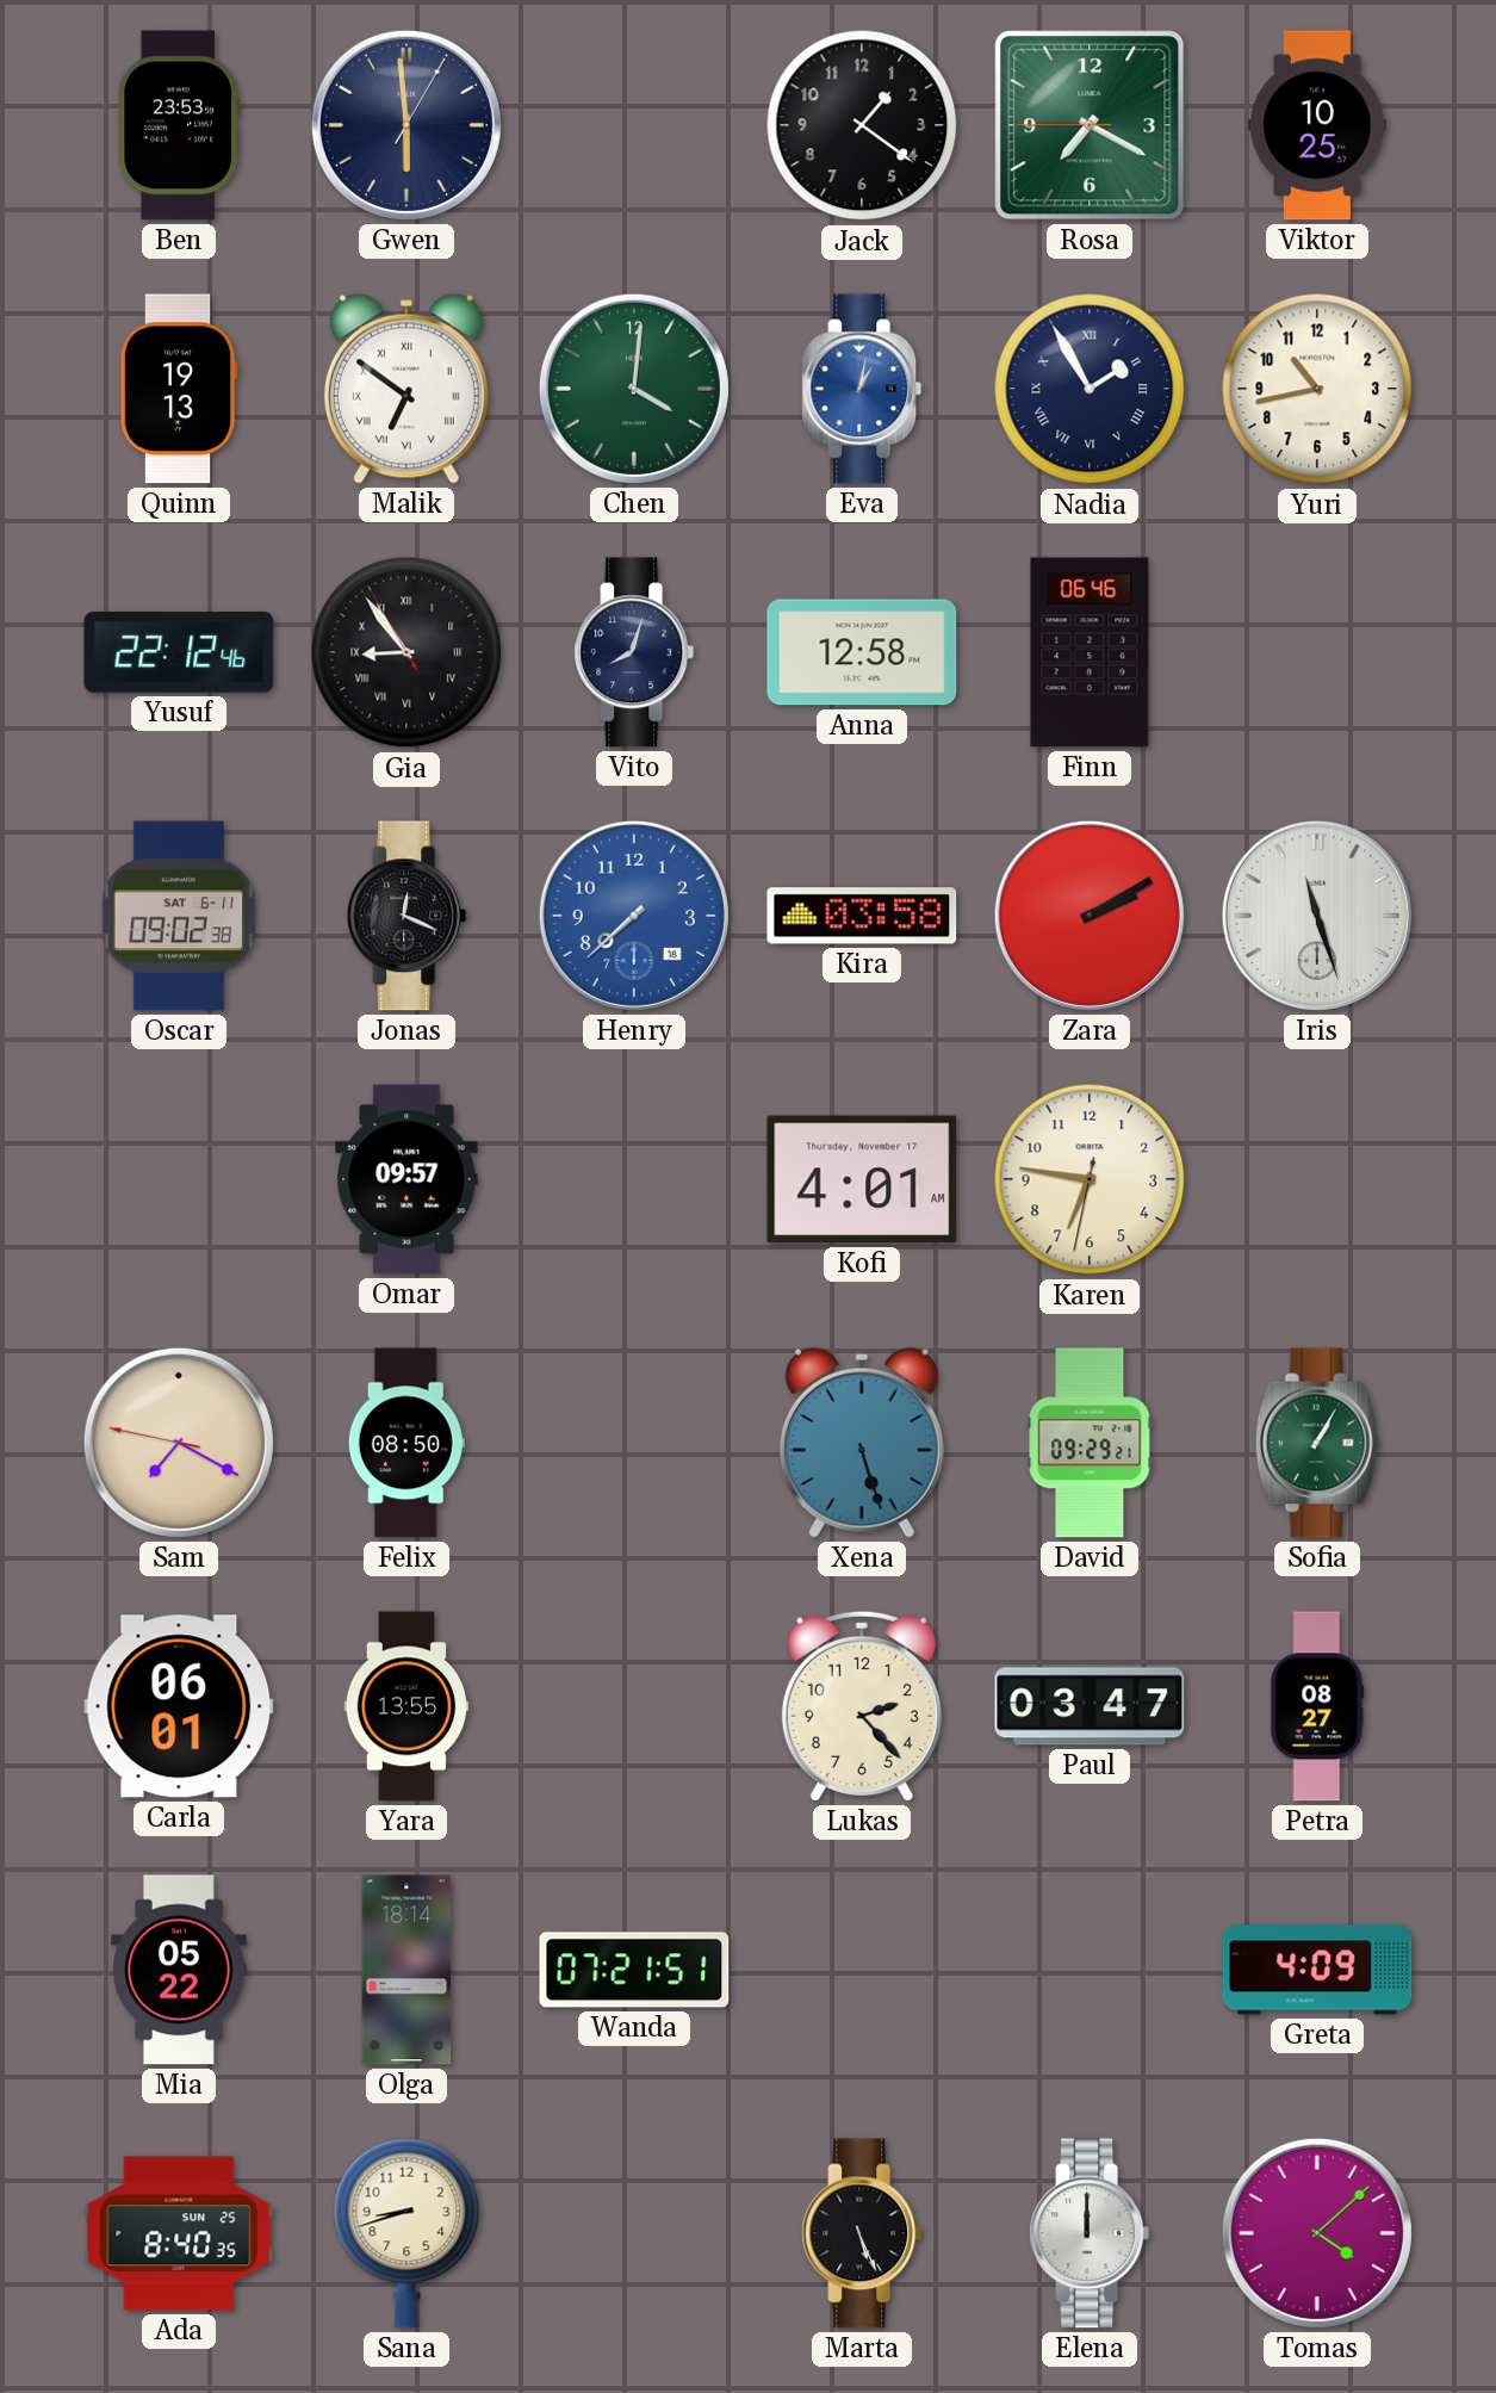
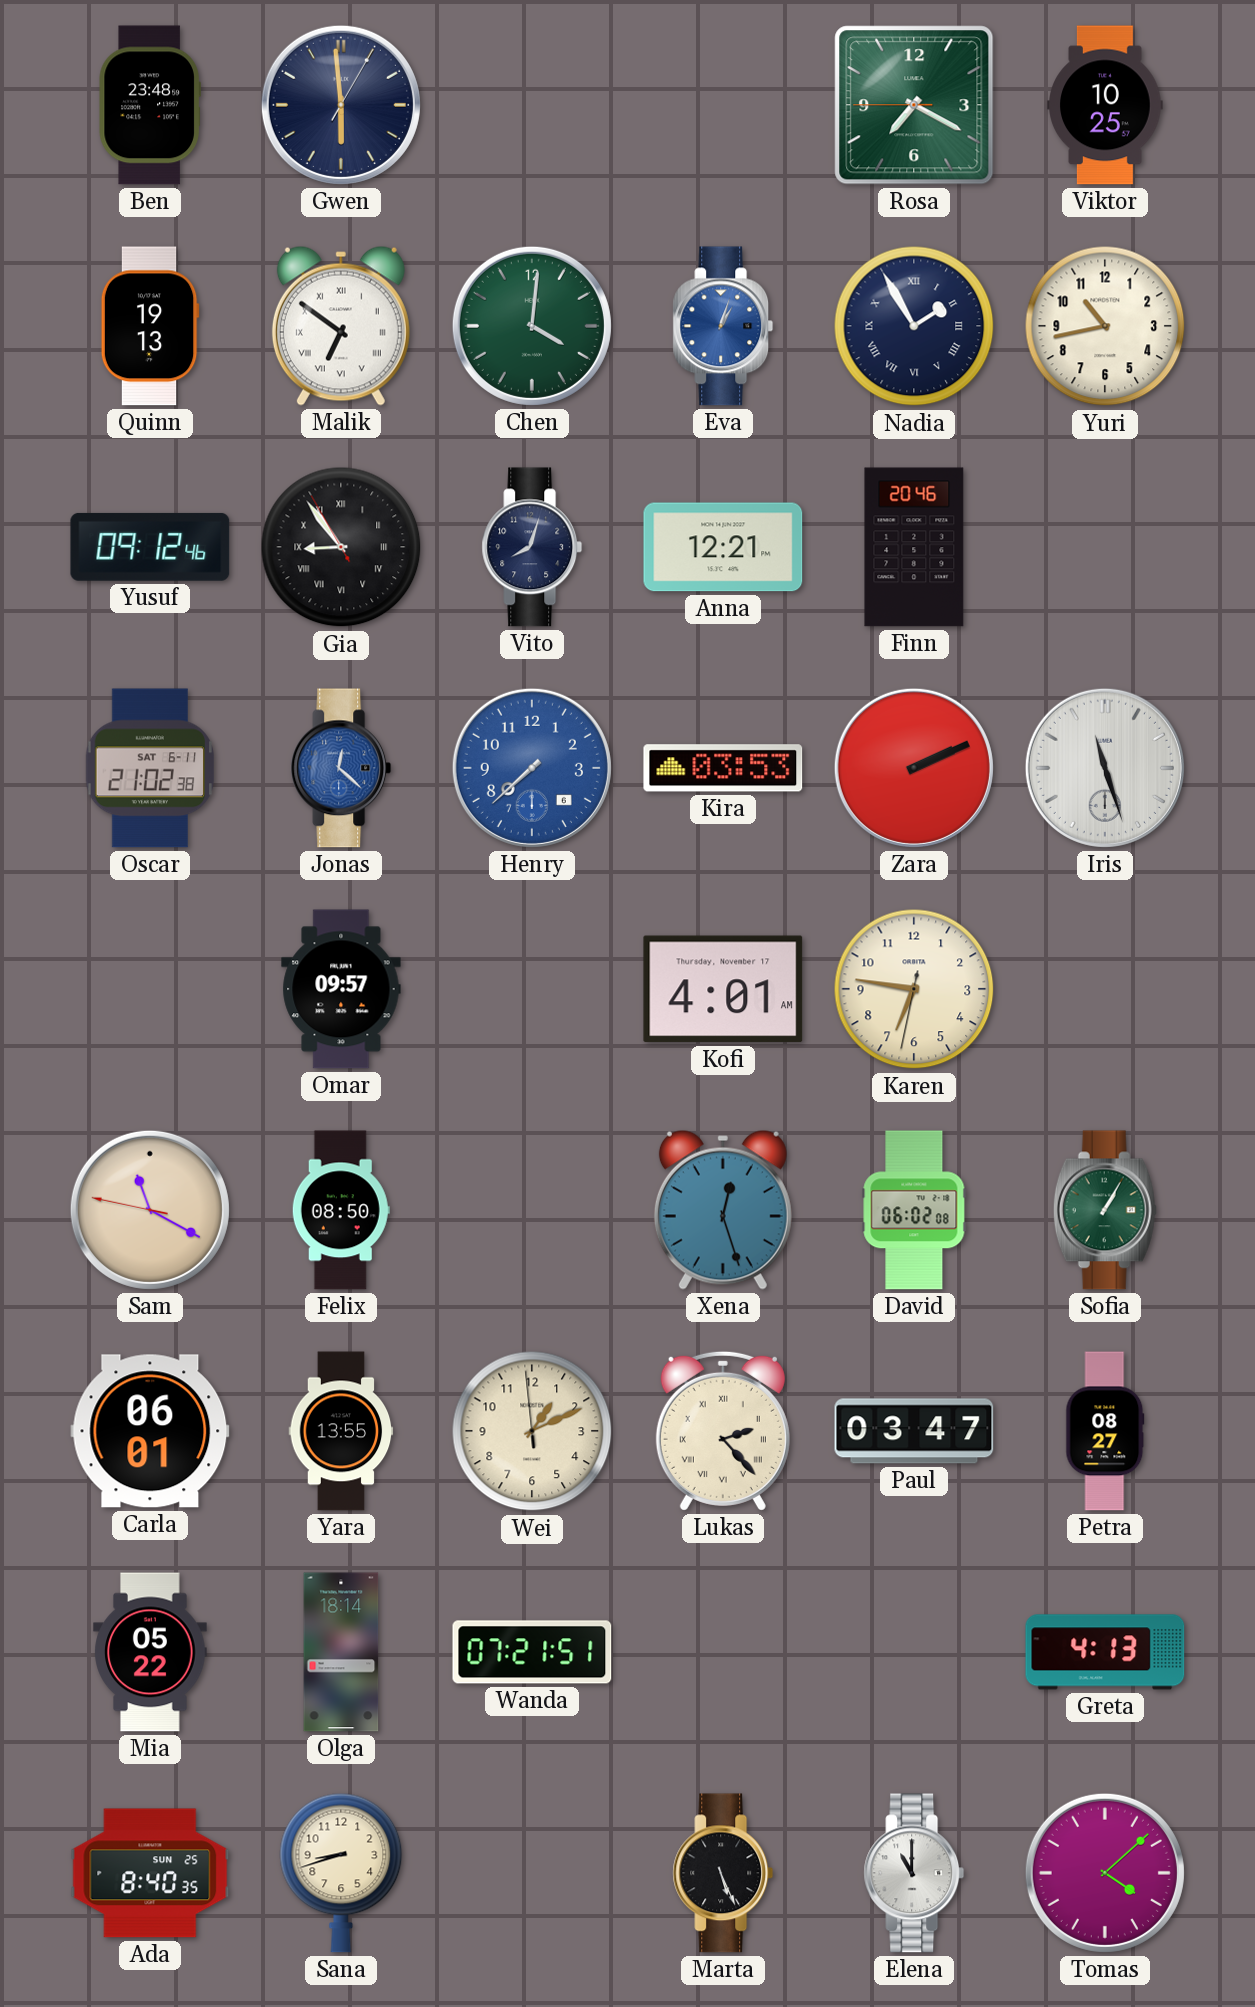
Ben: 23:53 -> 23:48
Jack: 1:21 -> none
Eva: 1:02 -> 1:03
Yusuf: 22:12 -> 09:12
Anna: 12:58 -> 12:21
Finn: 06:46 -> 20:46
Oscar: 09:02 -> 21:02
Jonas: 12:19 -> 12:22
Jonas dial: black -> blue
Henry date: 18 -> 6
Kira: 03:58 -> 03:53
Zara: 2:10 -> 2:11
Sam: 7:19 -> 11:19
Xena: 5:27 -> 12:27
David: 09:29 -> 06:02
Wei: none -> 1:10
Lukas numerals: Arabic -> Roman
Greta: 4:09 -> 4:13
Elena: 12:00 -> 11:00
